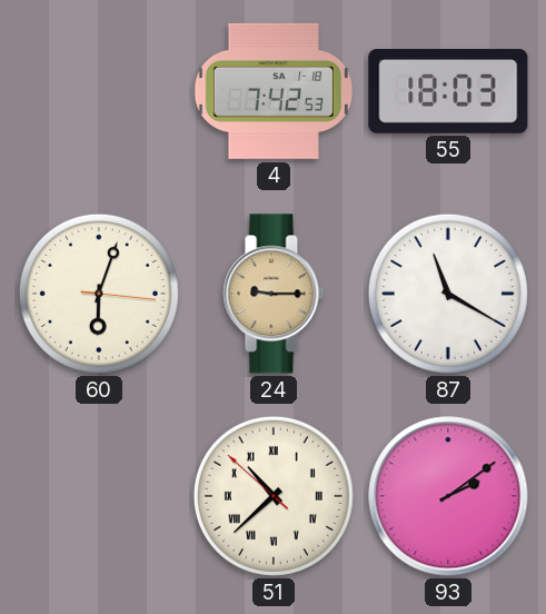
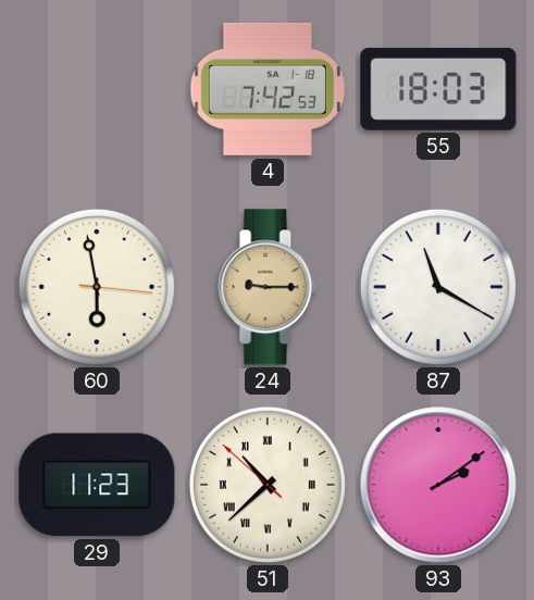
60: 6:03 -> 5:58
29: none -> 11:23
